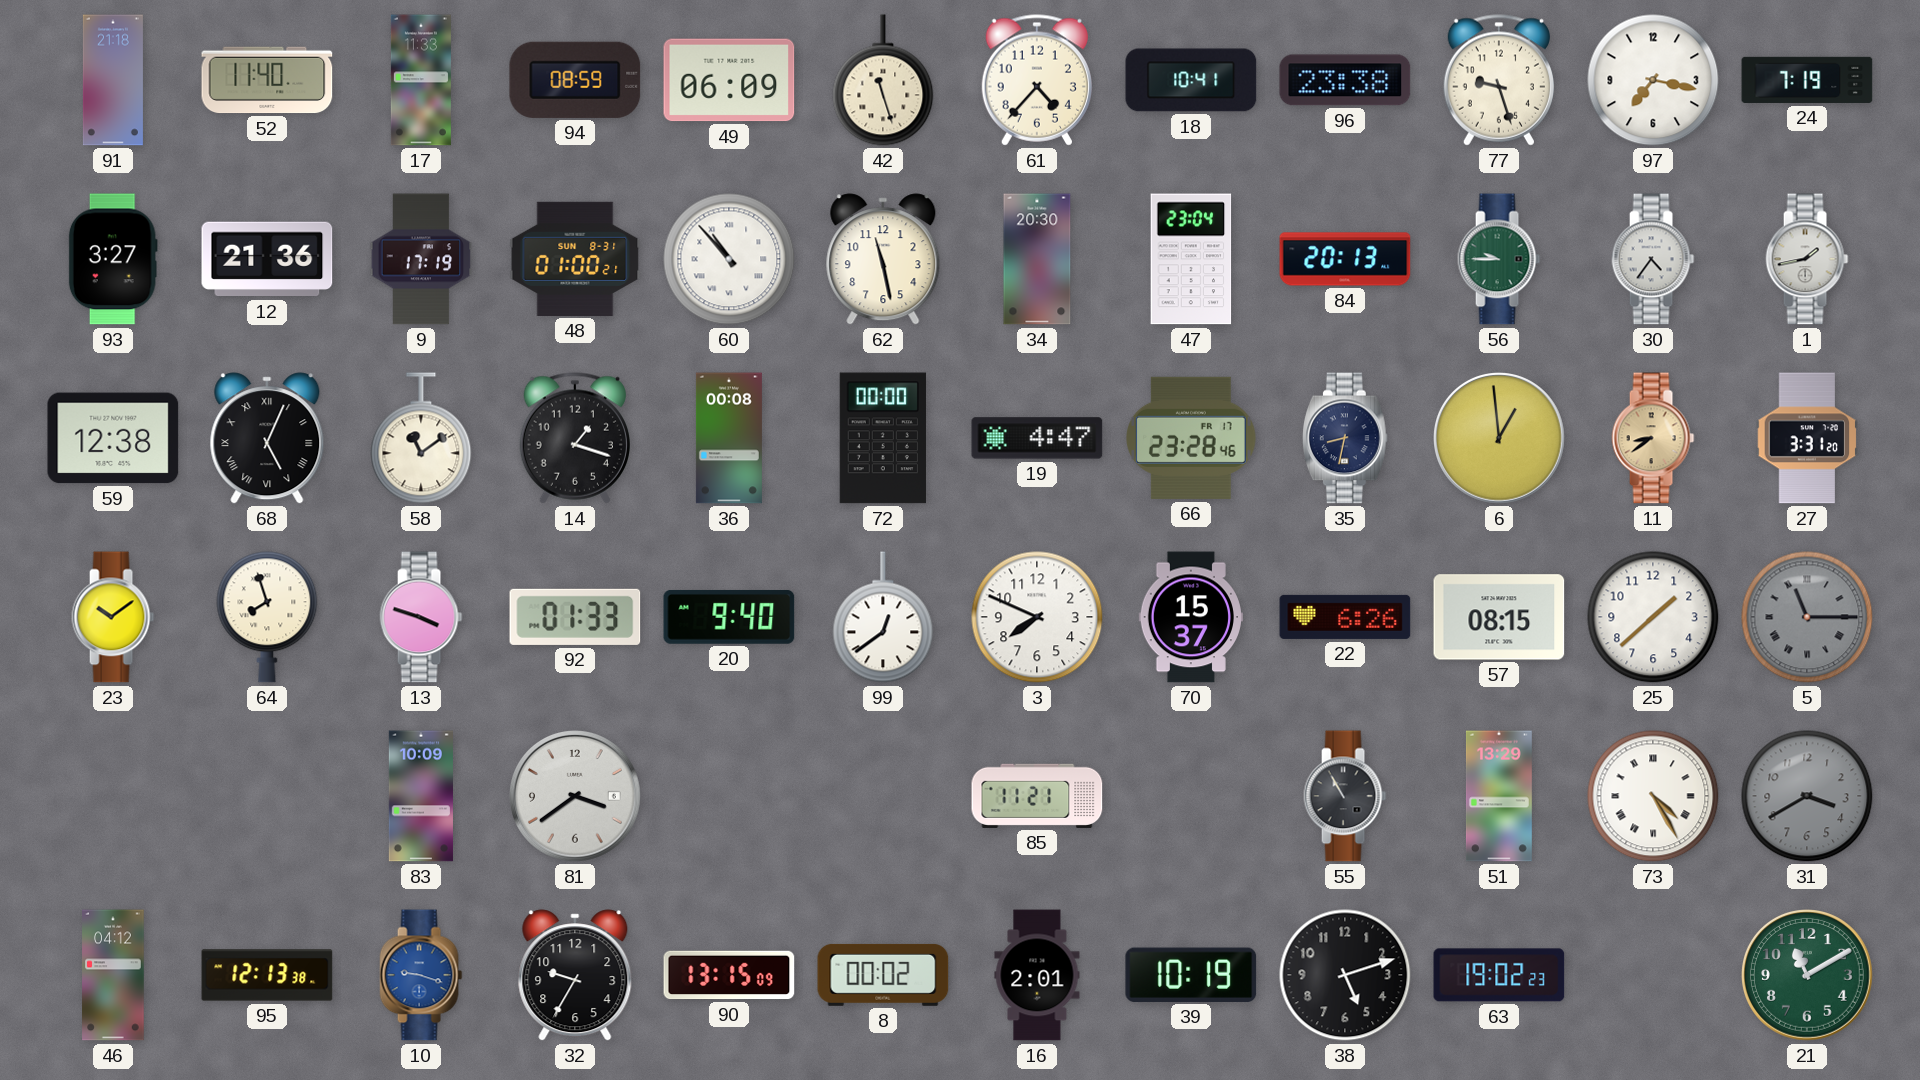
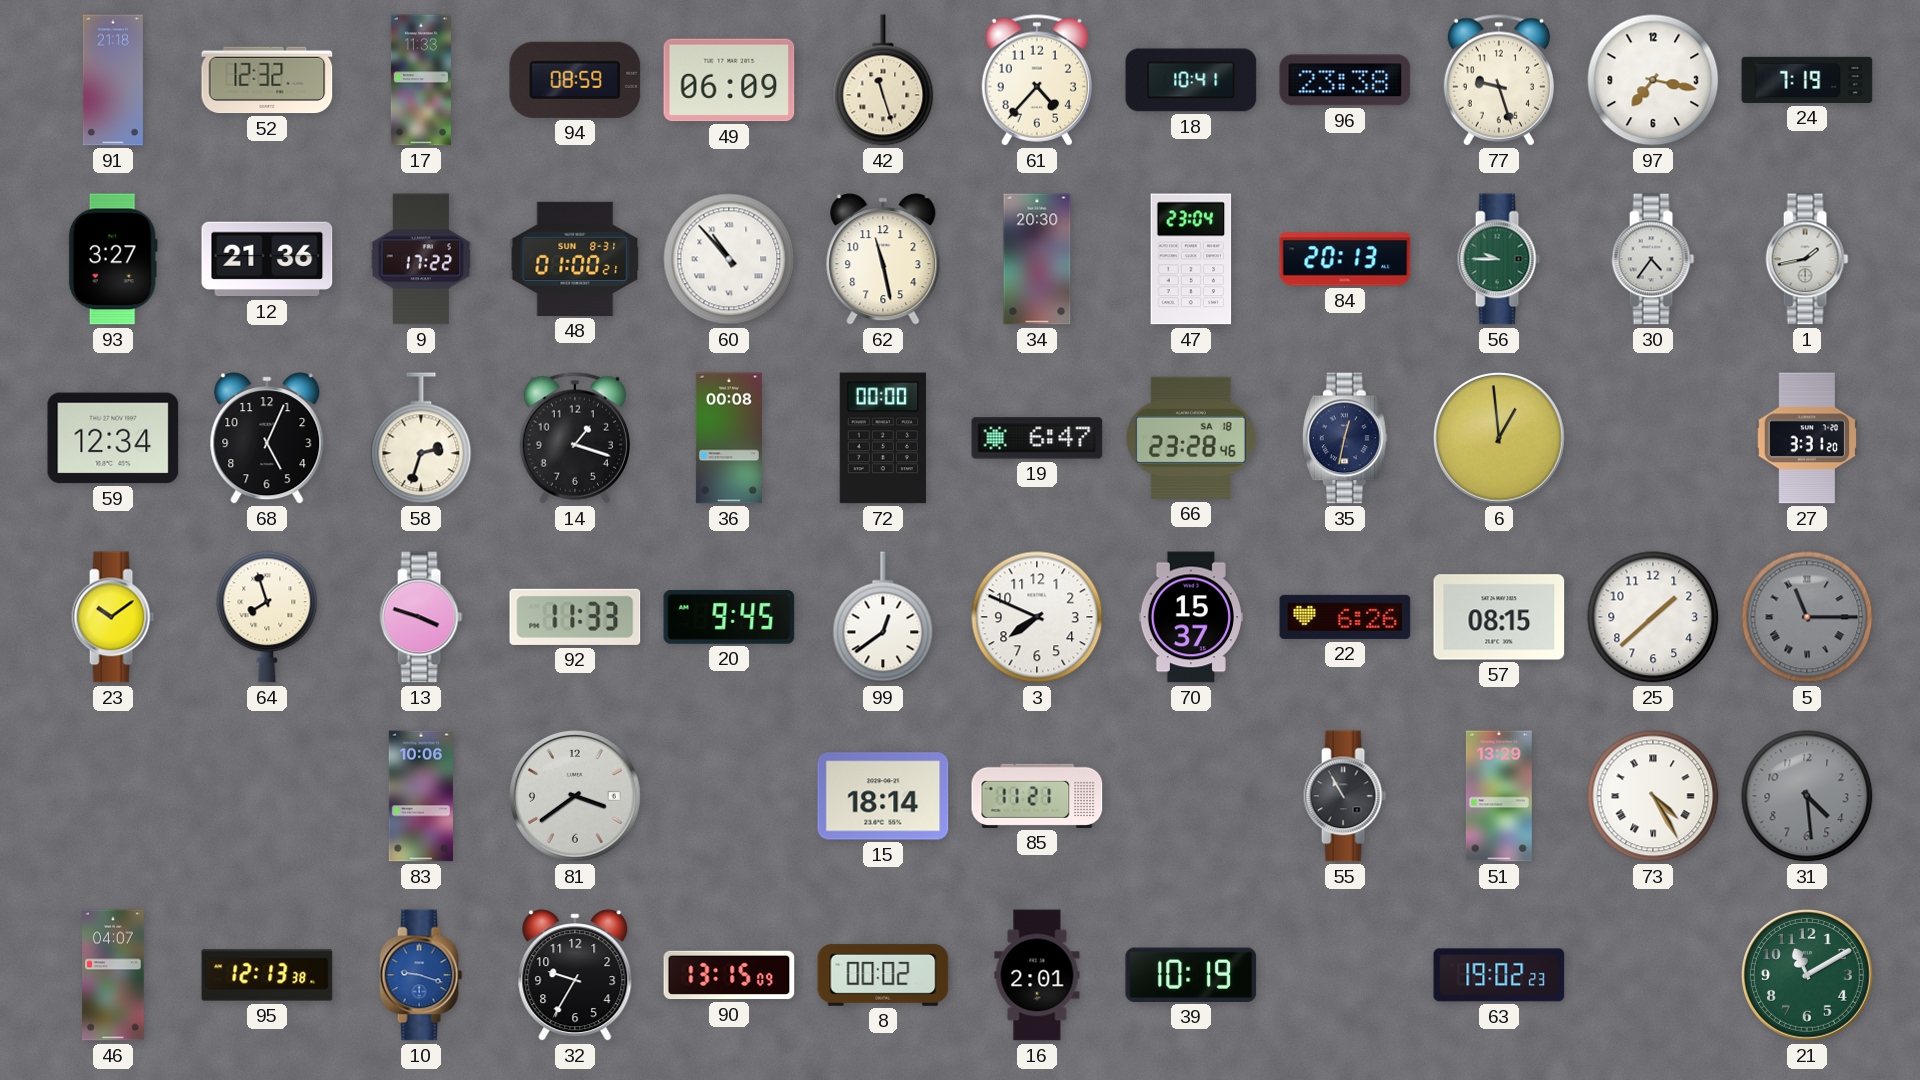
52: 11:40 -> 12:32
9: 17:19 -> 17:22
59: 12:38 -> 12:34
68 numerals: Roman -> Arabic
58: 11:09 -> 2:33
19: 4:47 -> 6:47
66 date: FR 17 -> SA 18
35: 8:32 -> 12:32
11: 8:39 -> none
92: 01:33 -> 11:33
20: 9:40 -> 9:45
83: 10:09 -> 10:06
15: none -> 18:14
31: 3:40 -> 4:29
46: 04:12 -> 04:07
38: 5:12 -> none
